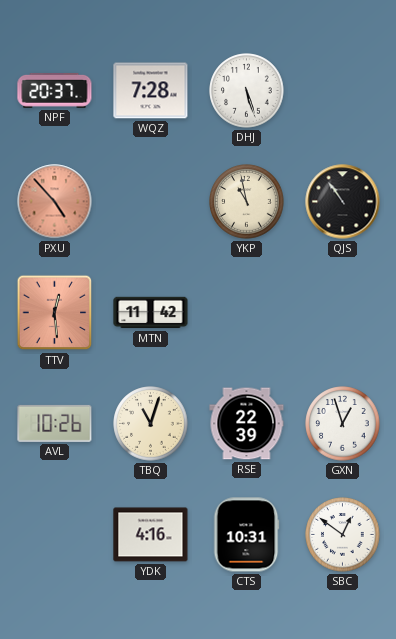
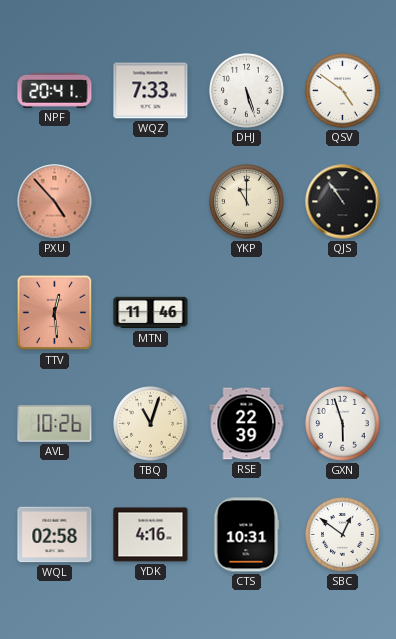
NPF: 20:37 -> 20:41
WQZ: 7:28 -> 7:33
QSV: none -> 4:51
YKP: 10:58 -> 11:00
MTN: 11:42 -> 11:46
GXN: 12:57 -> 5:57
WQL: none -> 02:58
